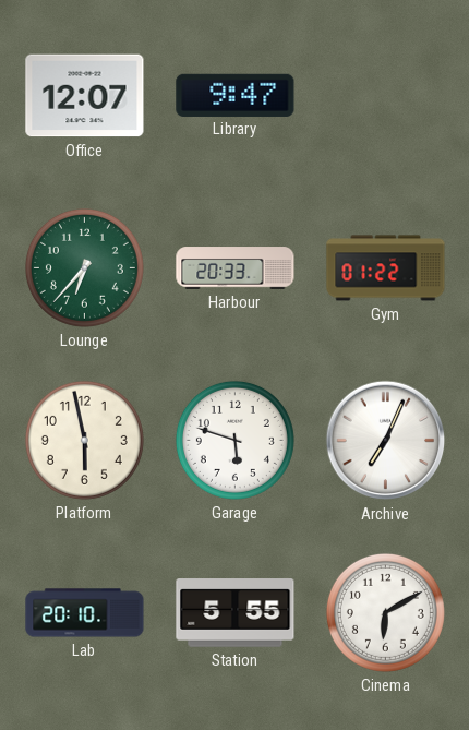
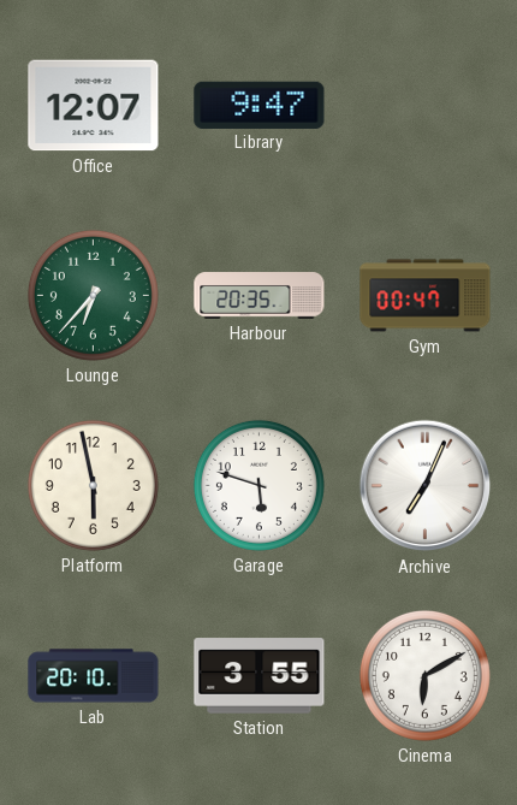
Harbour: 20:33 -> 20:35
Gym: 01:22 -> 00:47
Station: 5:55 -> 3:55
